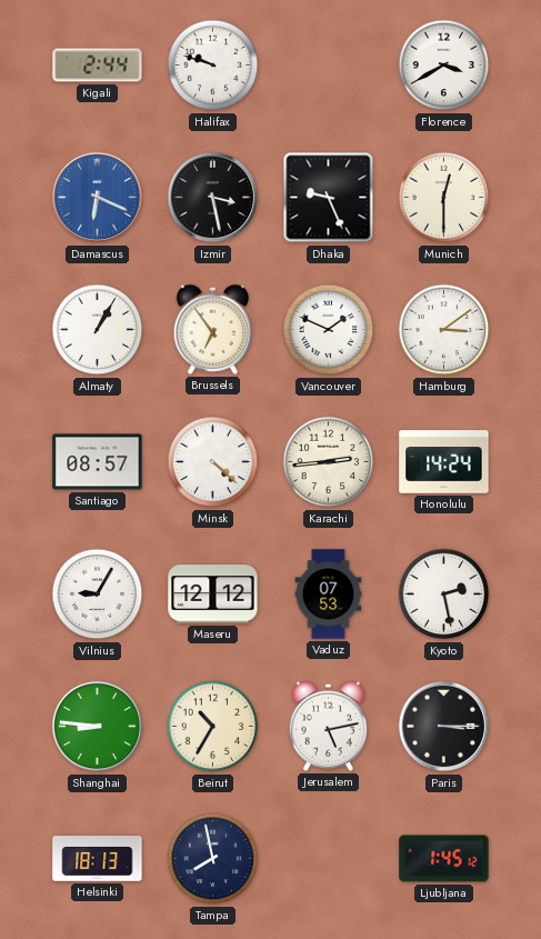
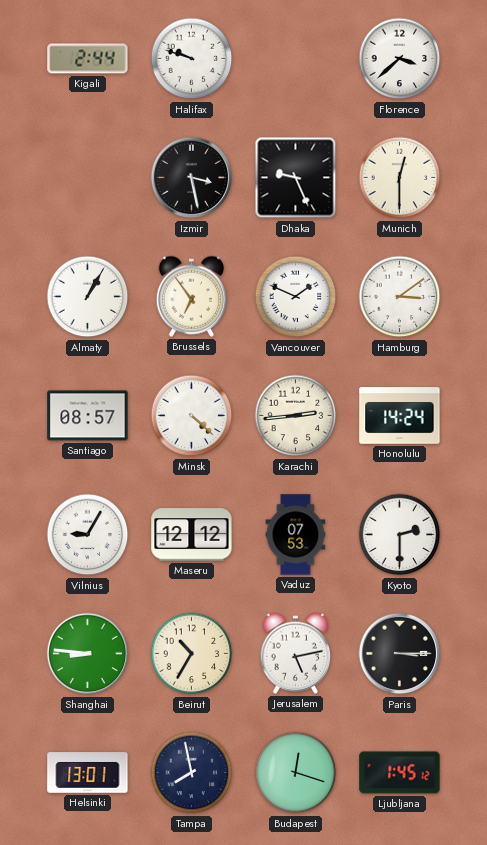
Florence: 3:40 -> 3:38
Damascus: 6:19 -> none
Kyoto: 2:28 -> 2:30
Helsinki: 18:13 -> 13:01
Budapest: none -> 12:18
